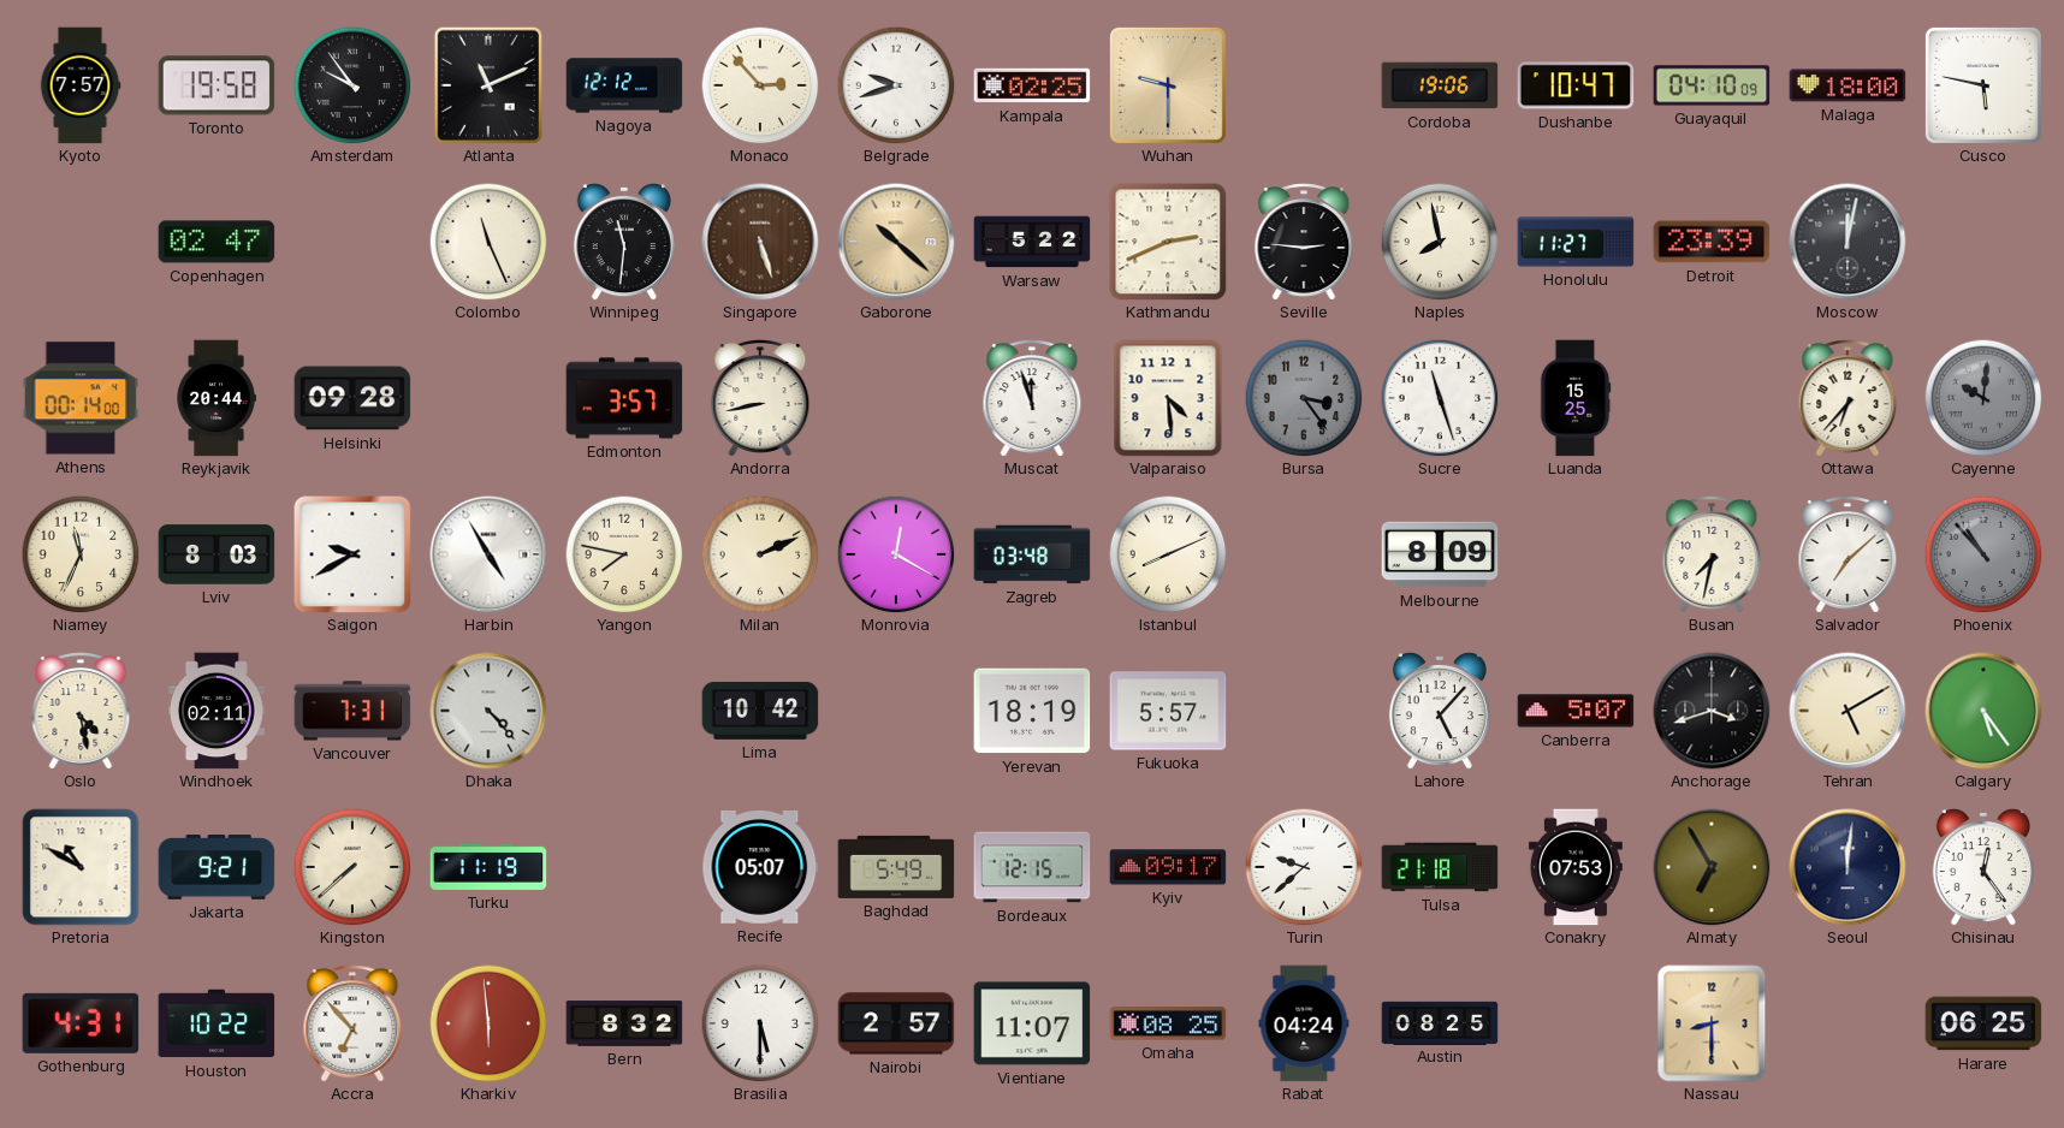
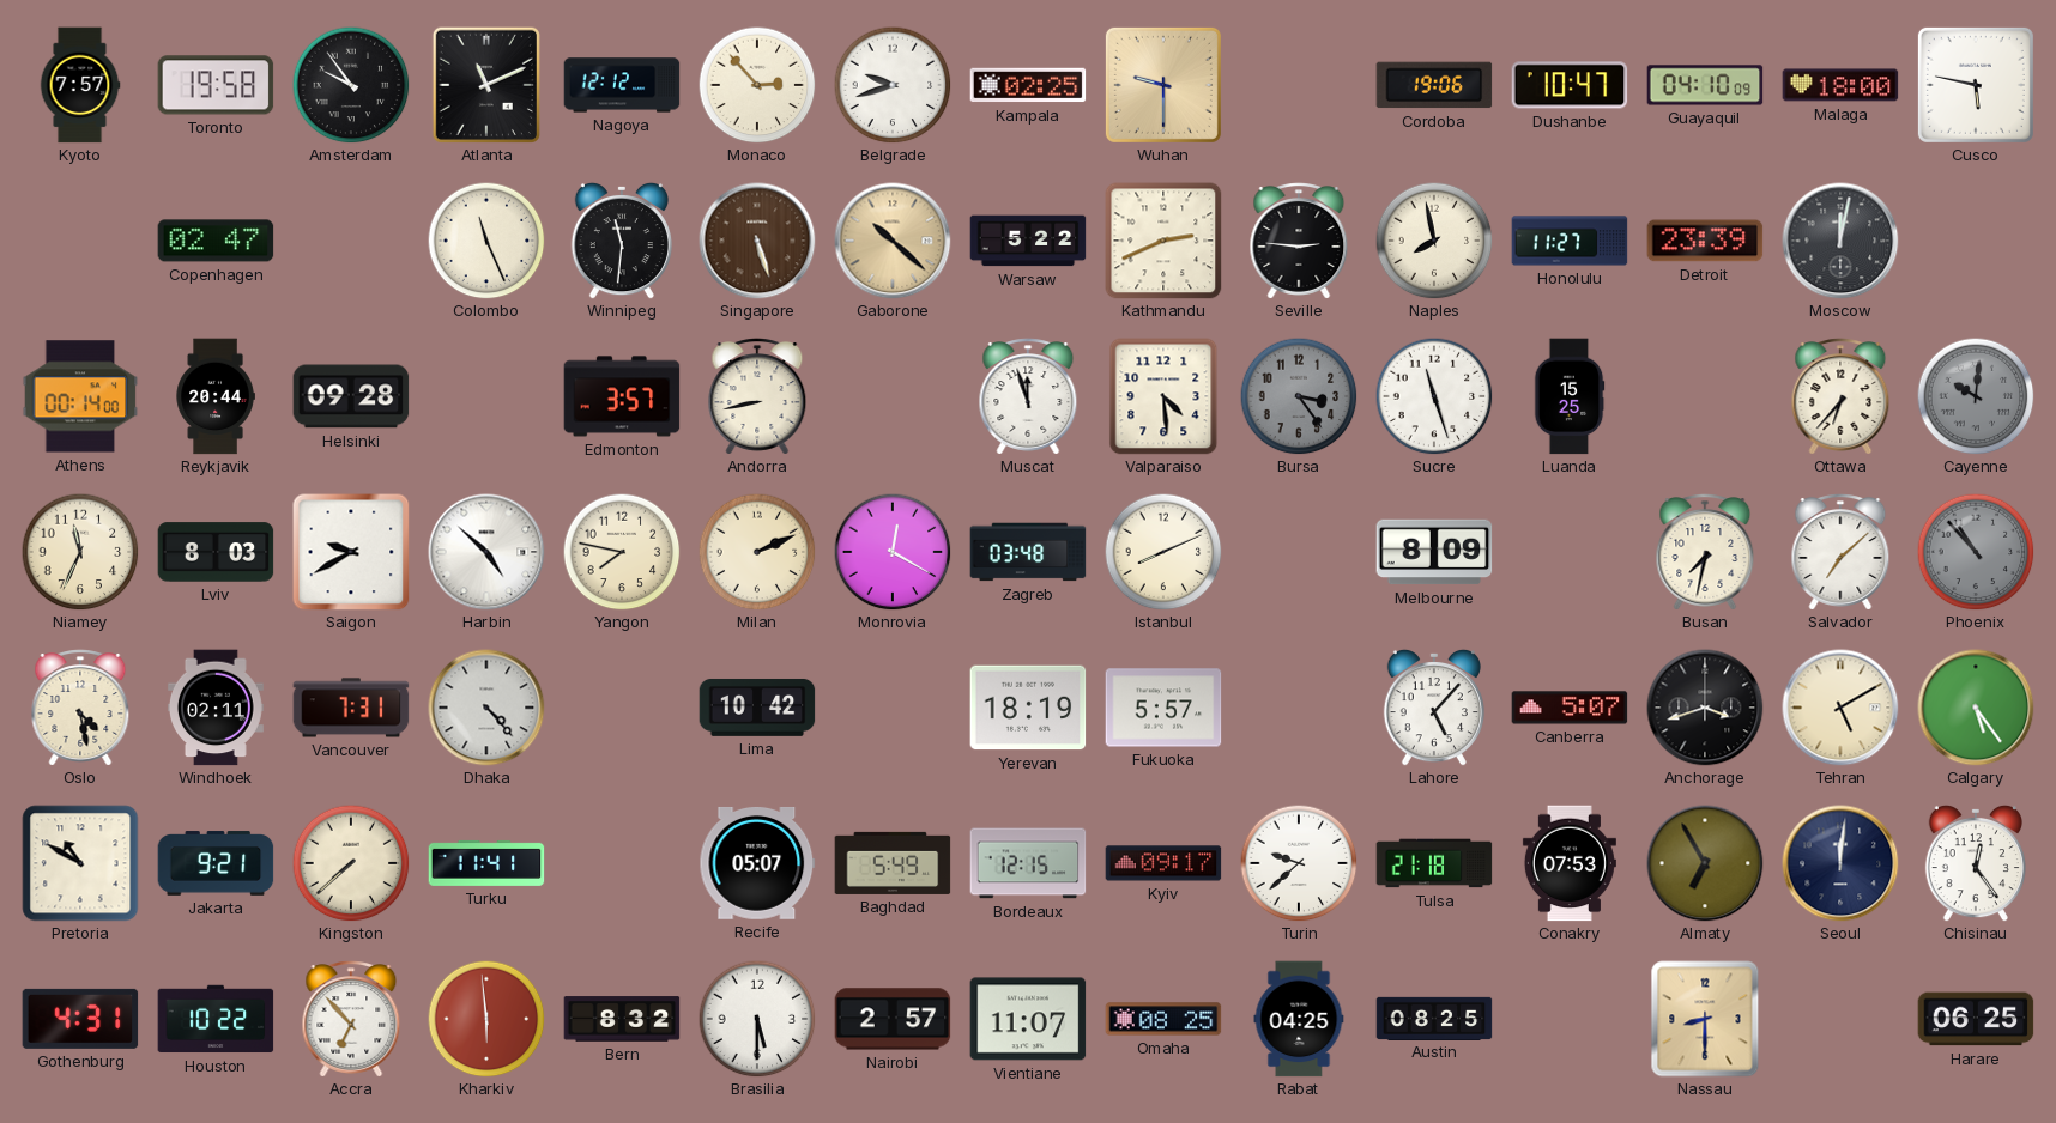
Harbin: 4:55 -> 4:52
Turku: 11:19 -> 11:41
Rabat: 04:24 -> 04:25
